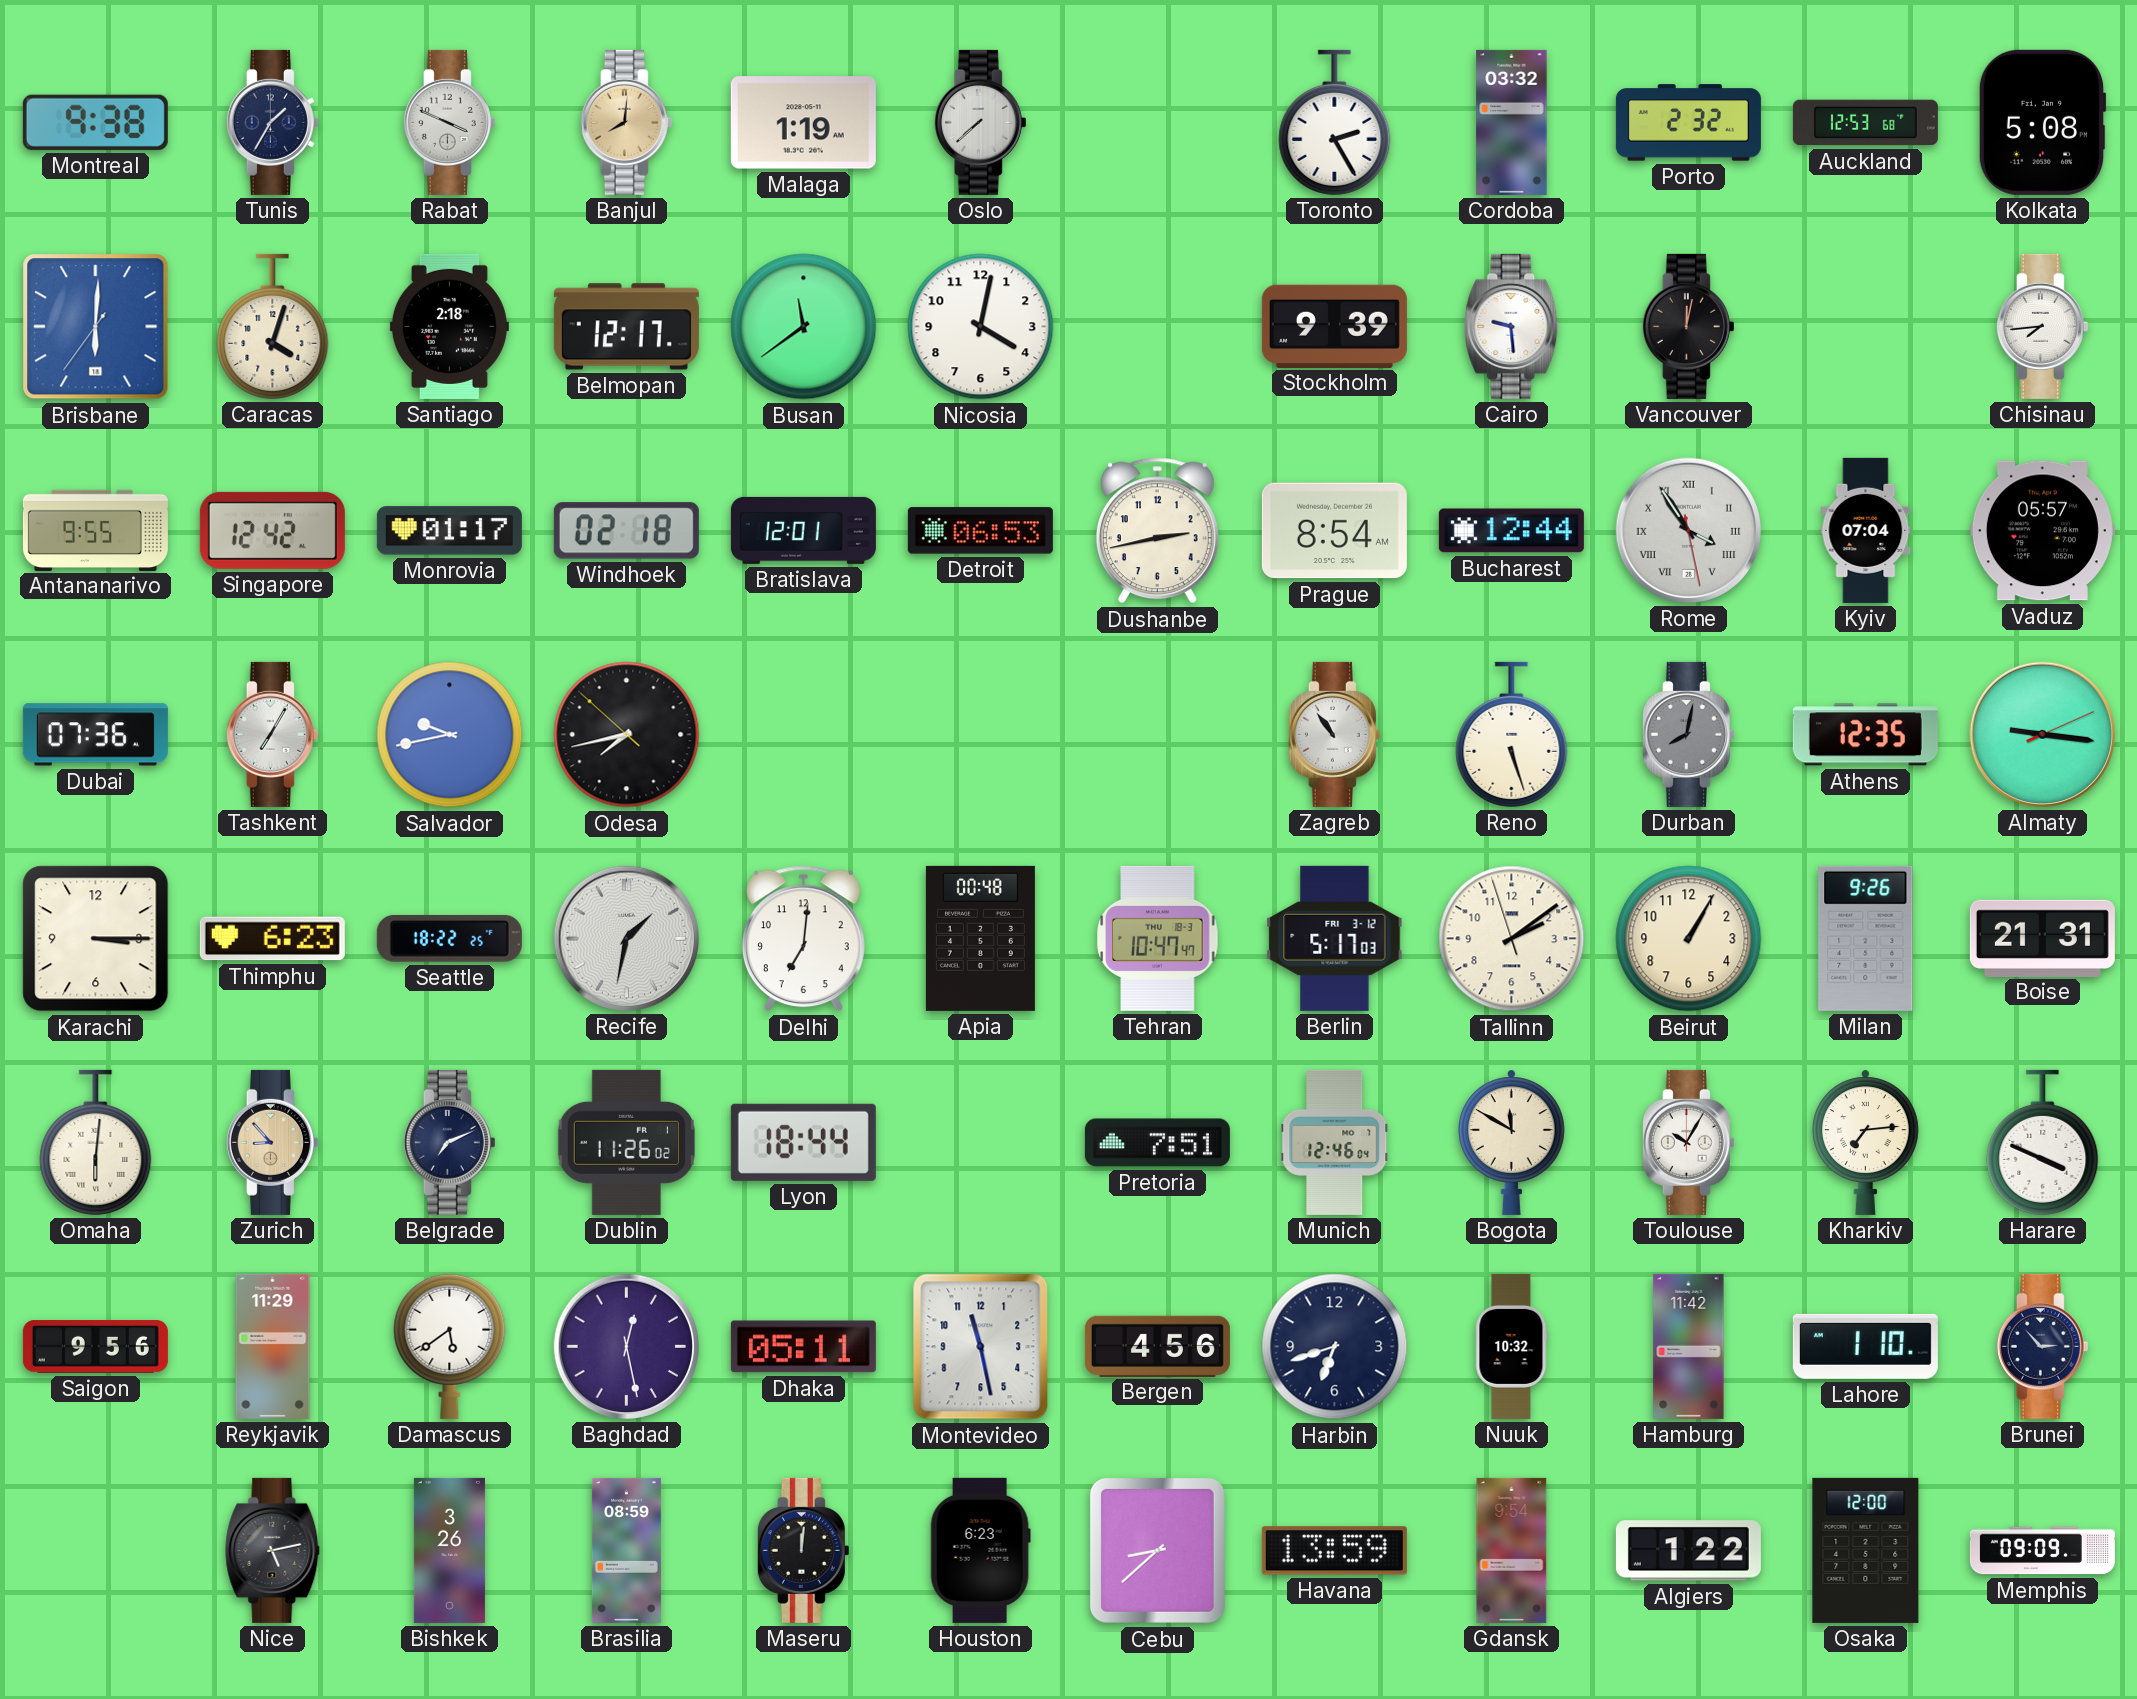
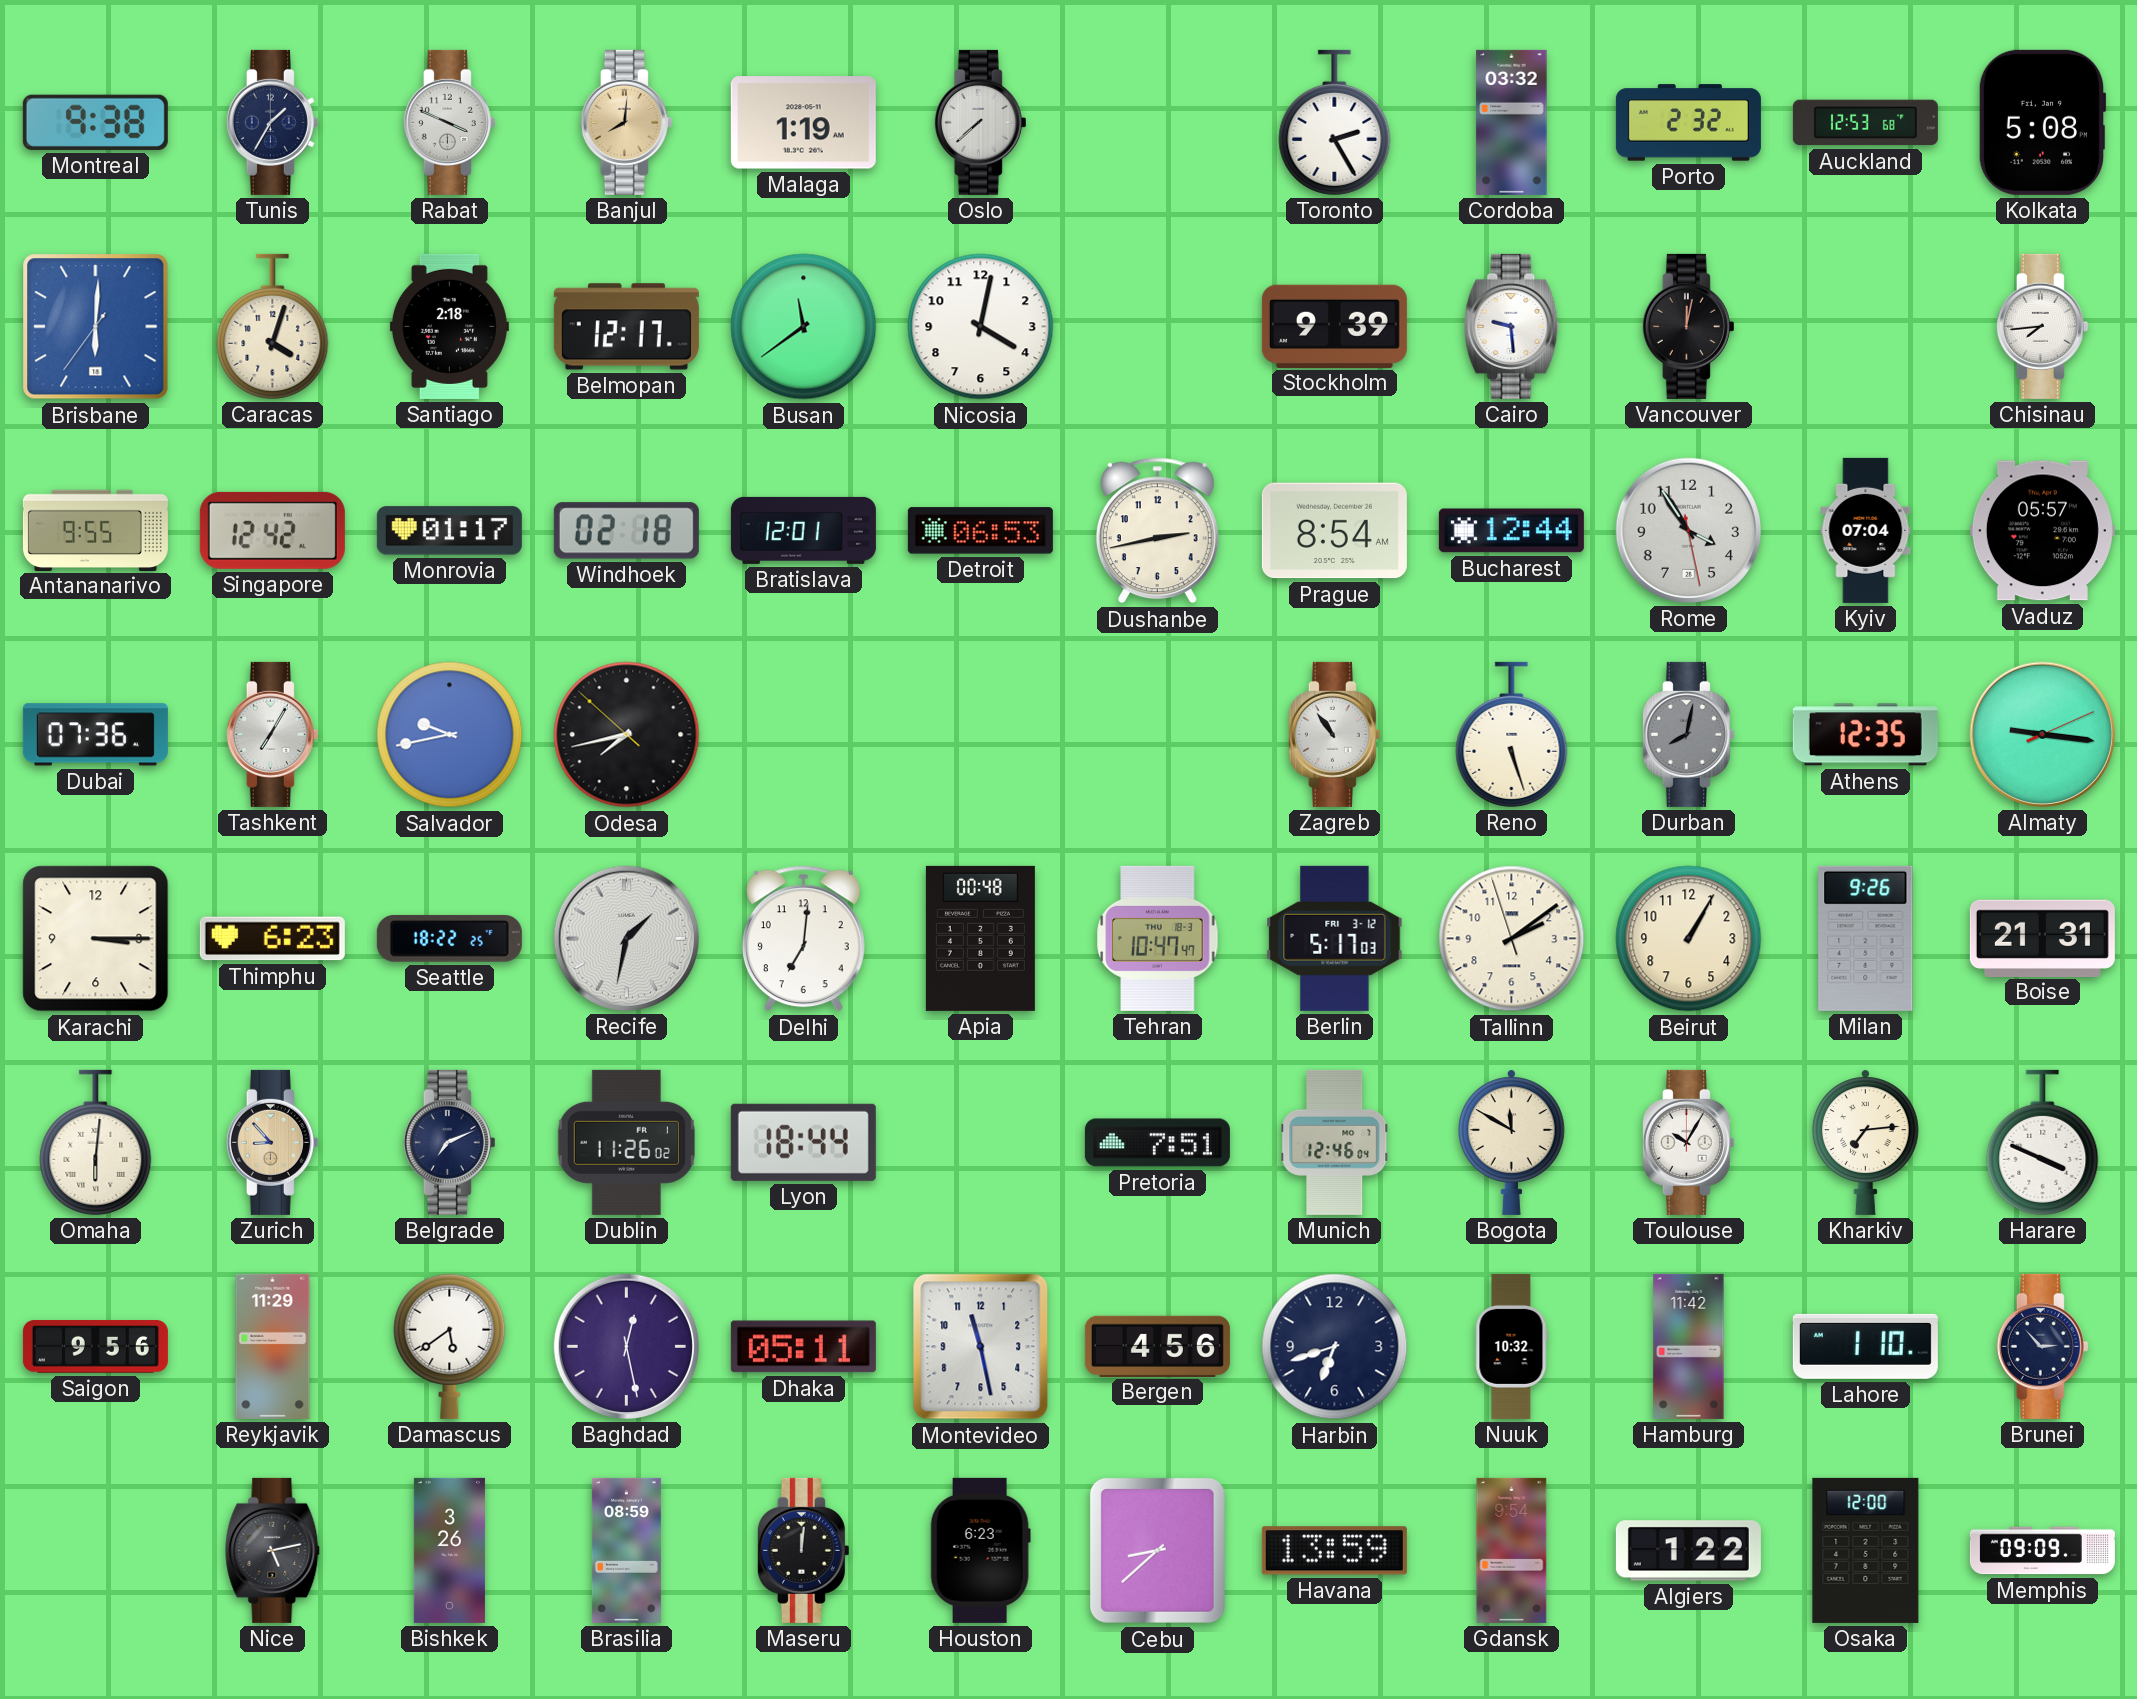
Rome numerals: Roman -> Arabic
